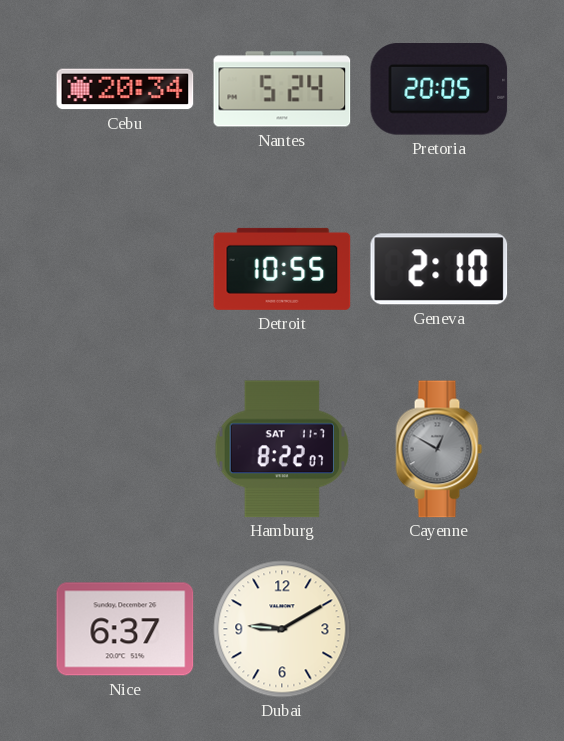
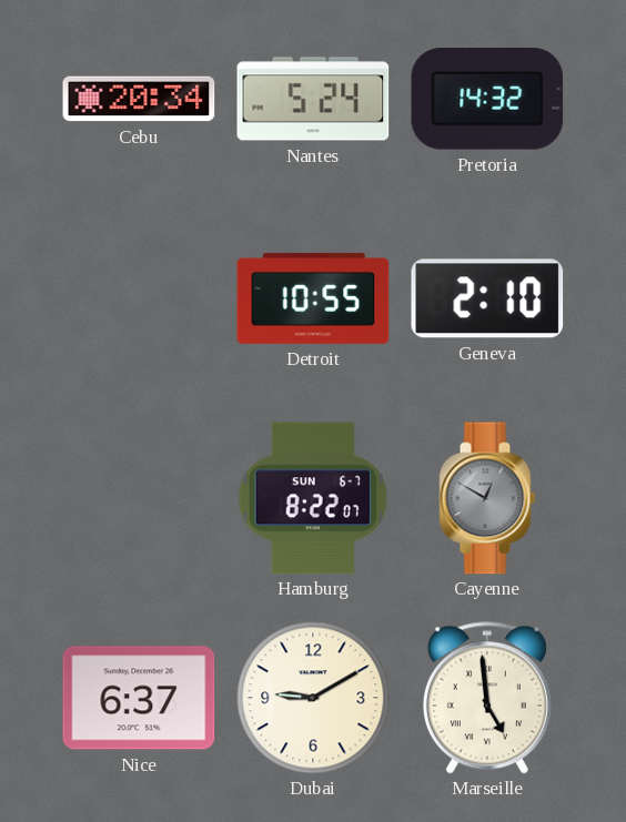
Pretoria: 20:05 -> 14:32
Hamburg date: SAT 11-7 -> SUN 6-7
Marseille: none -> 4:59
